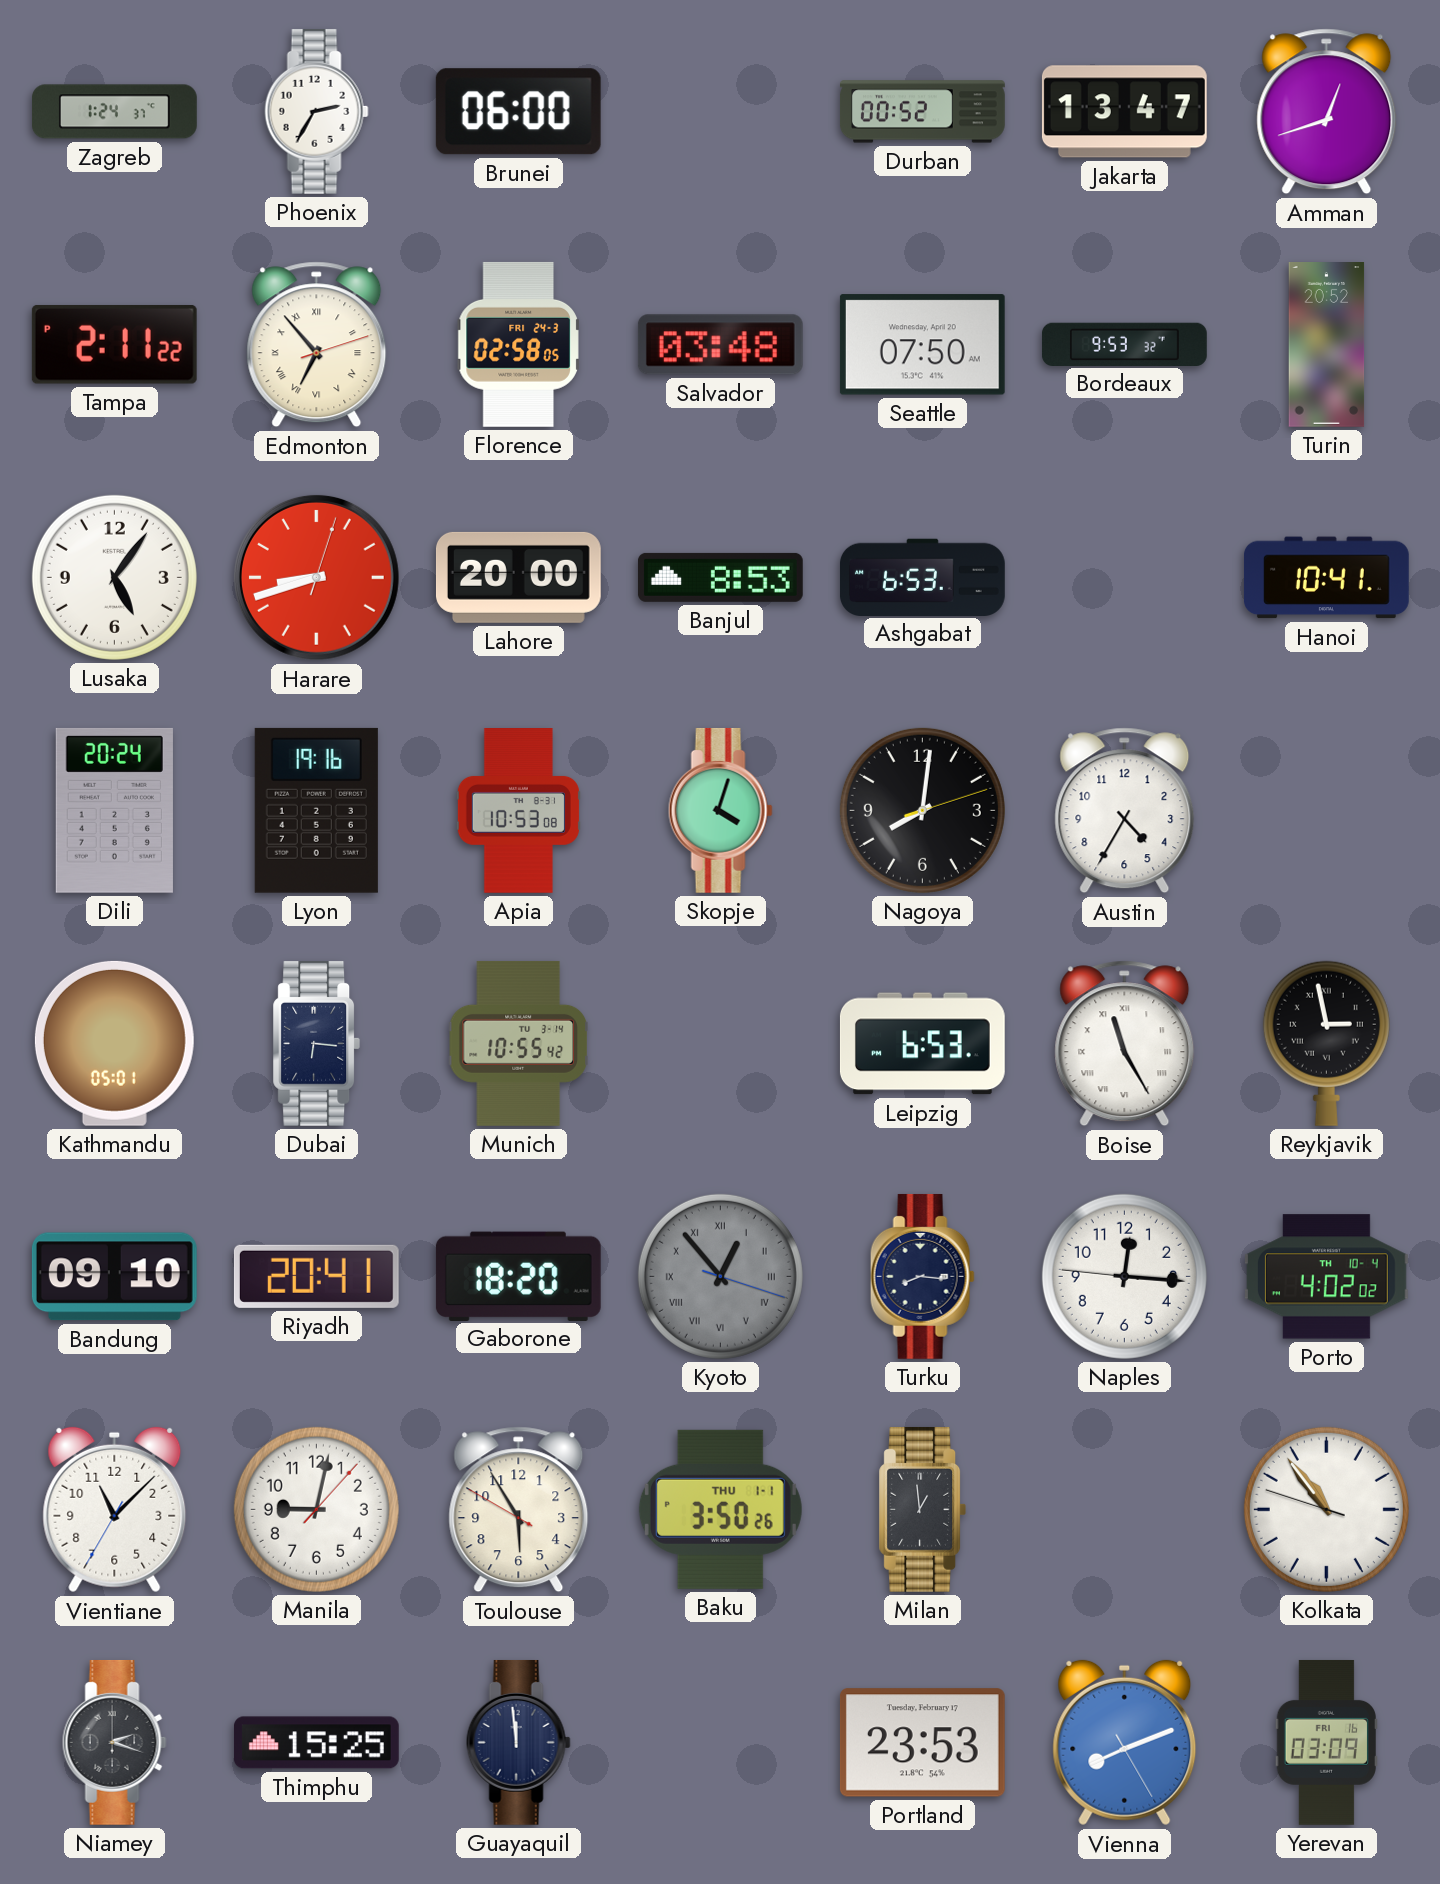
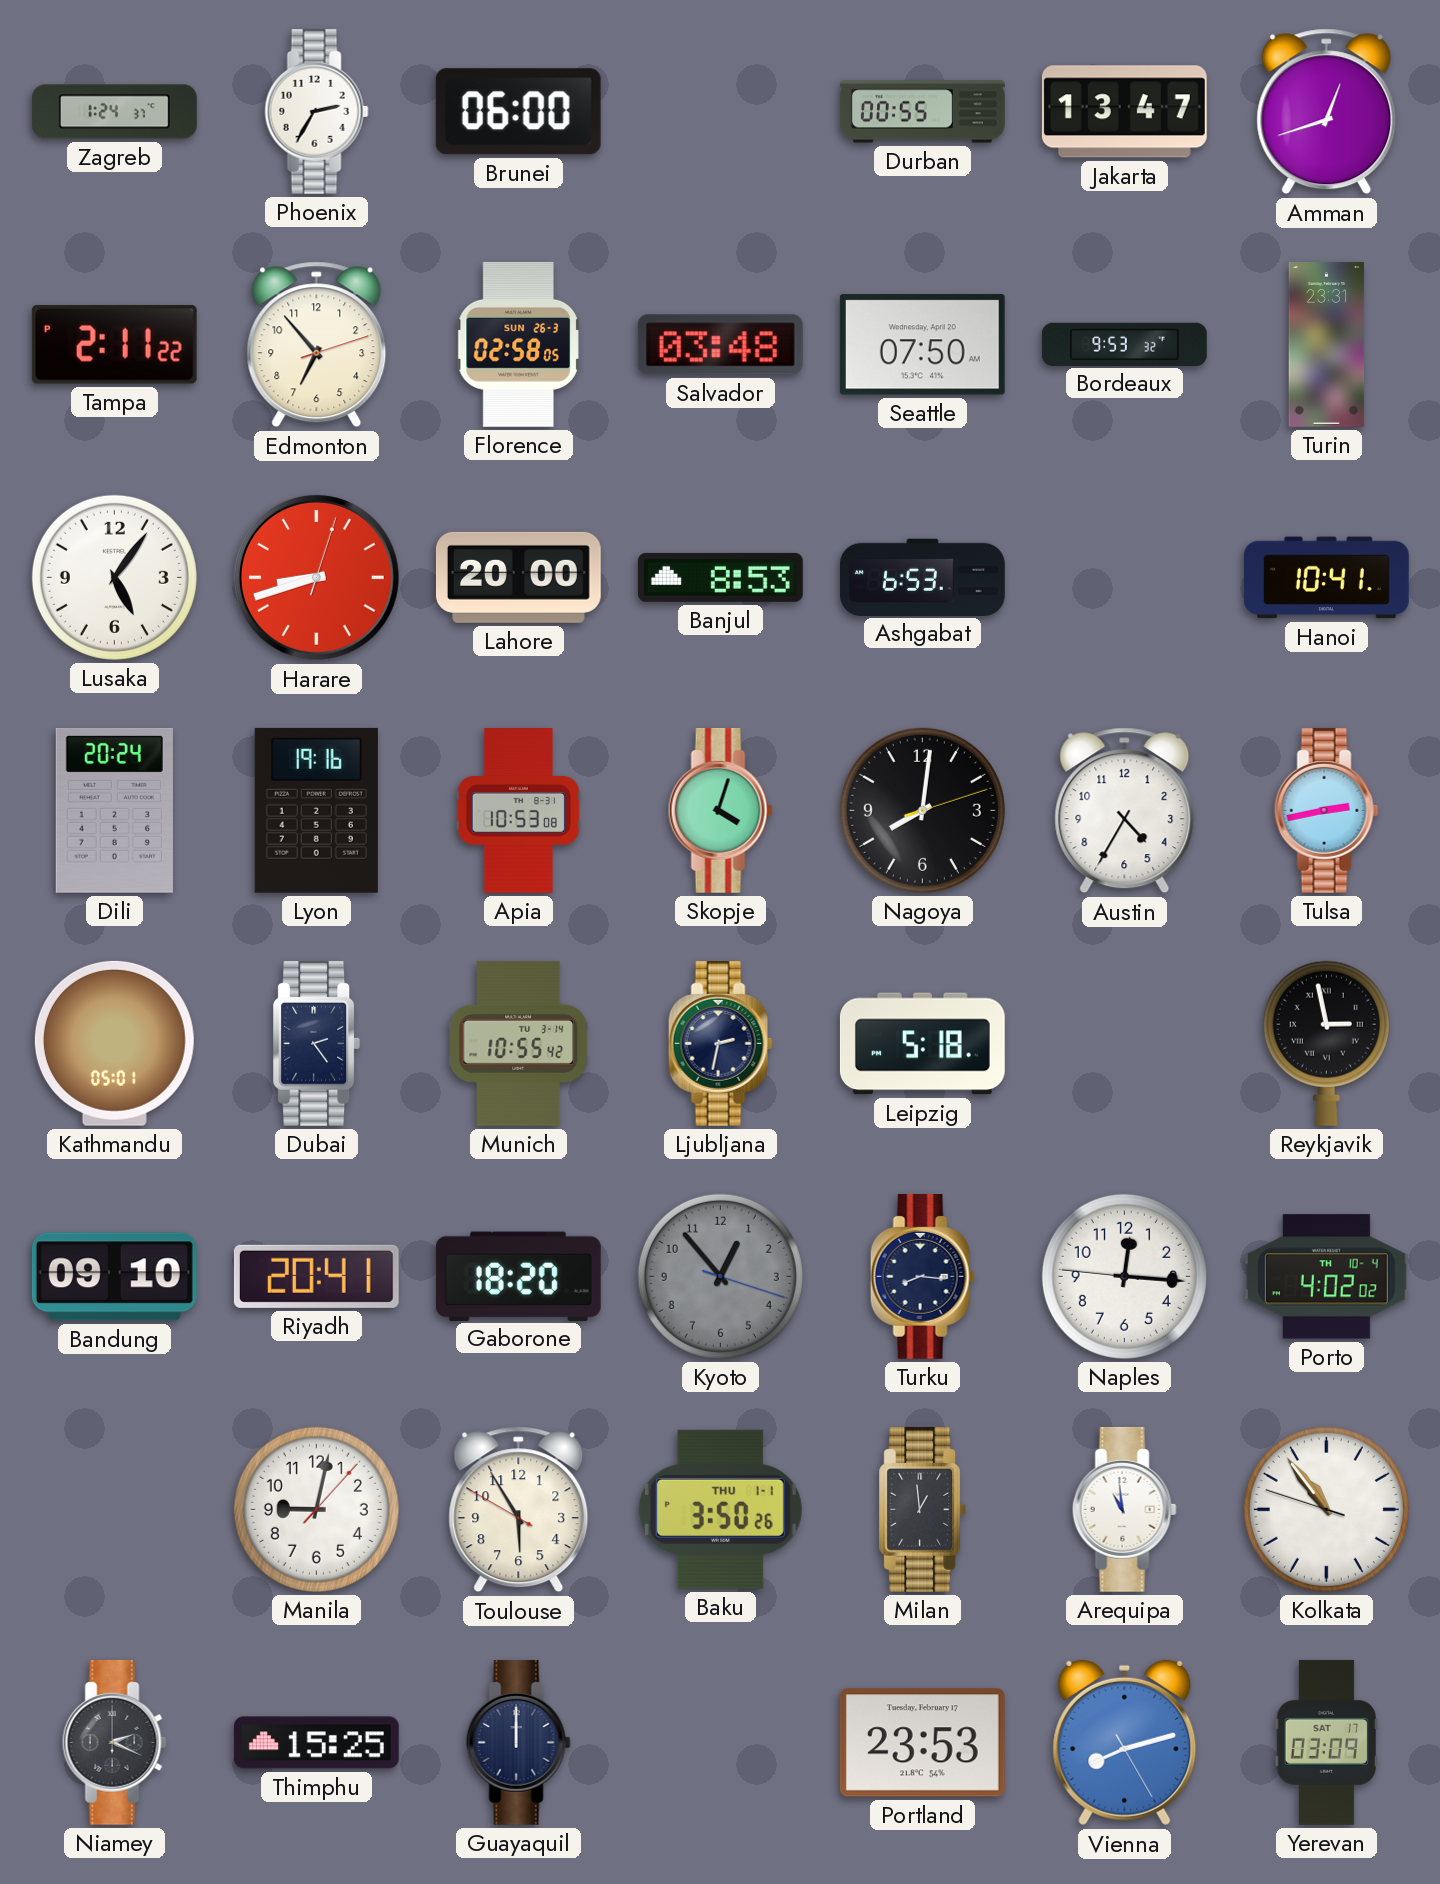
Durban: 00:52 -> 00:55
Edmonton numerals: Roman -> Arabic
Florence date: FRI 24-3 -> SUN 26-3
Turin: 20:52 -> 23:31
Tulsa: none -> 2:43
Dubai: 6:16 -> 2:24
Ljubljana: none -> 2:32
Leipzig: 6:53 -> 5:18
Boise: 11:25 -> none
Kyoto numerals: Roman -> Arabic
Vientiane: 11:07 -> none
Arequipa: none -> 10:59
Niamey: 2:18 -> 2:19
Guayaquil: 11:59 -> 12:00
Vienna: 8:11 -> 8:12
Yerevan date: FRI 16 -> SAT 17
